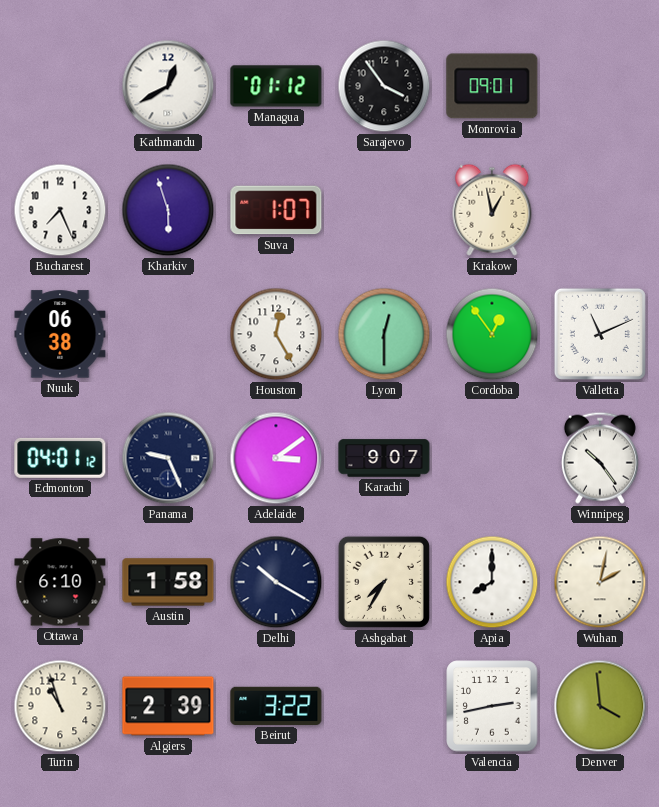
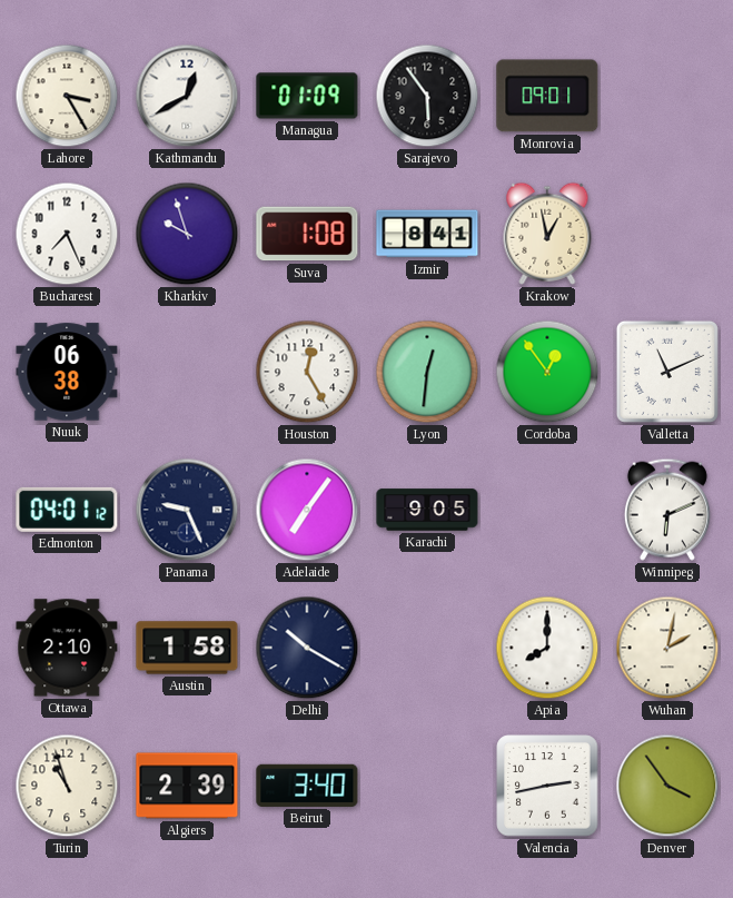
Lahore: none -> 3:25
Managua: 01:12 -> 01:09
Sarajevo: 3:54 -> 5:54
Kharkiv: 5:57 -> 9:57
Suva: 1:07 -> 1:08
Izmir: none -> 8:41
Lyon: 12:30 -> 12:31
Adelaide: 3:09 -> 7:06
Karachi: 9:07 -> 9:05
Winnipeg: 10:24 -> 6:11
Ottawa: 6:10 -> 2:10
Ashgabat: 7:35 -> none
Beirut: 3:22 -> 3:40
Denver: 3:59 -> 3:54
